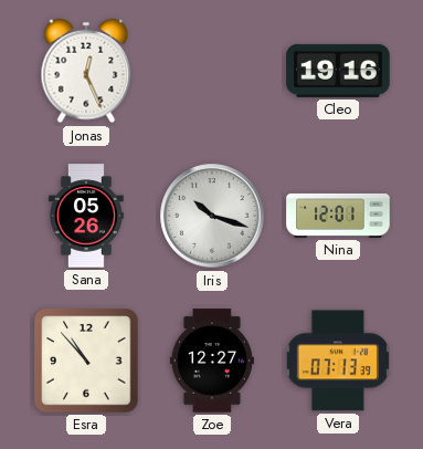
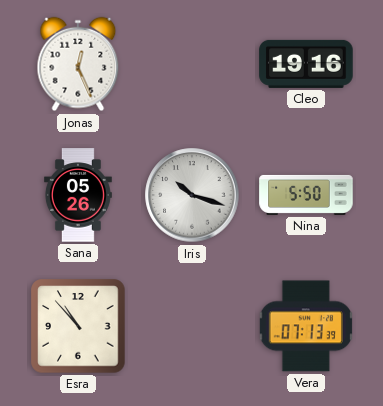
Nina: 12:01 -> 5:50
Zoe: 12:27 -> none
